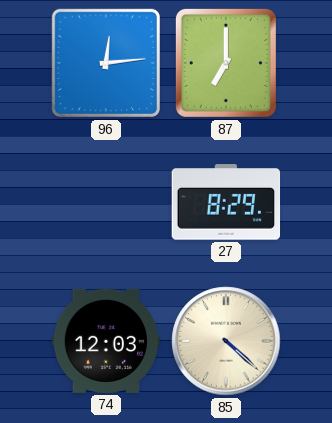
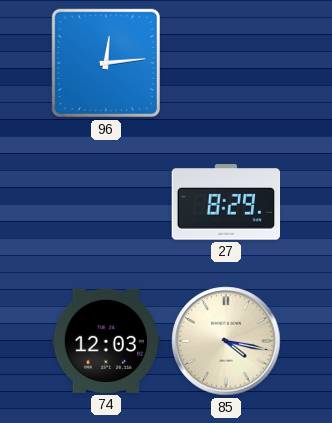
87: 7:00 -> none
85: 4:22 -> 4:17
